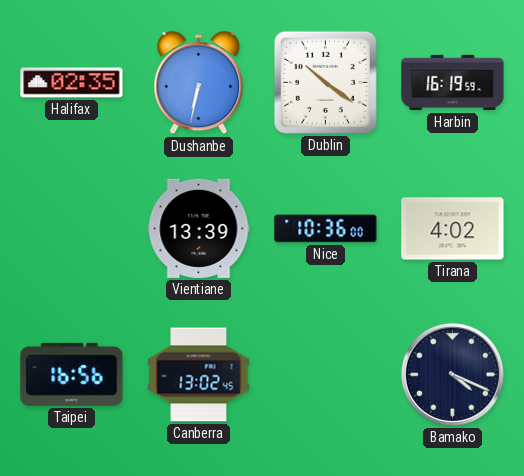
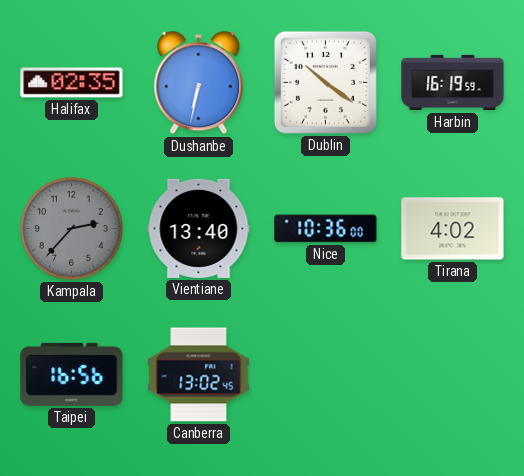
Kampala: none -> 2:37
Vientiane: 13:39 -> 13:40
Bamako: 4:19 -> none
